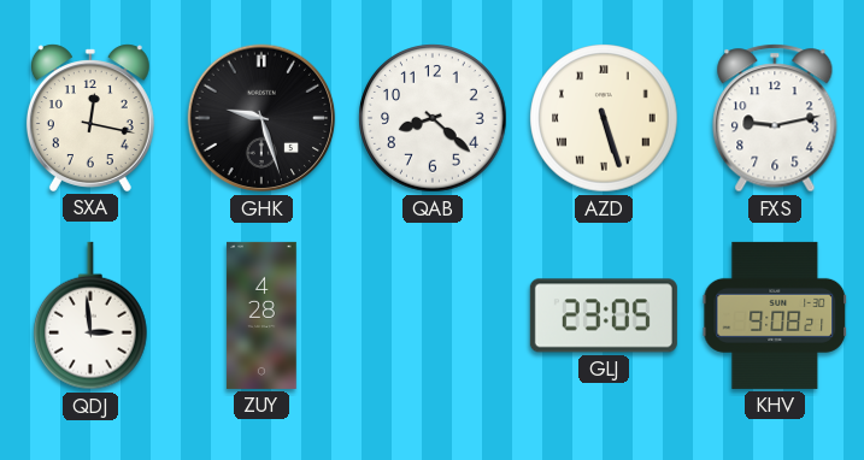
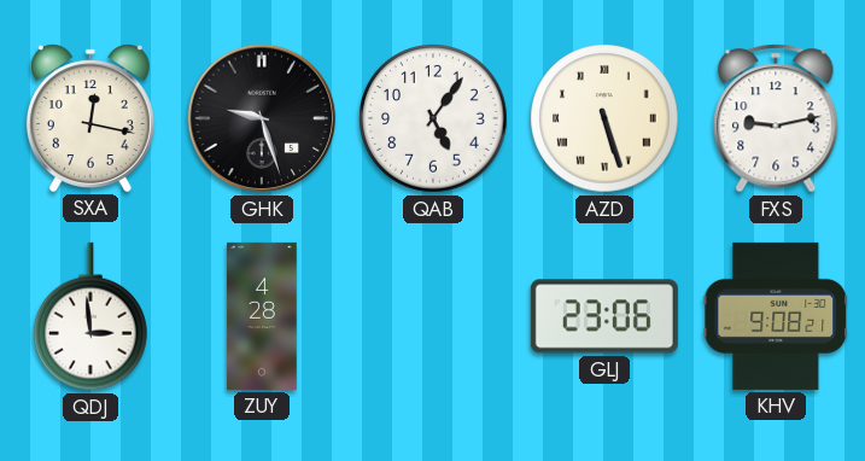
QAB: 8:22 -> 5:06
GLJ: 23:05 -> 23:06
